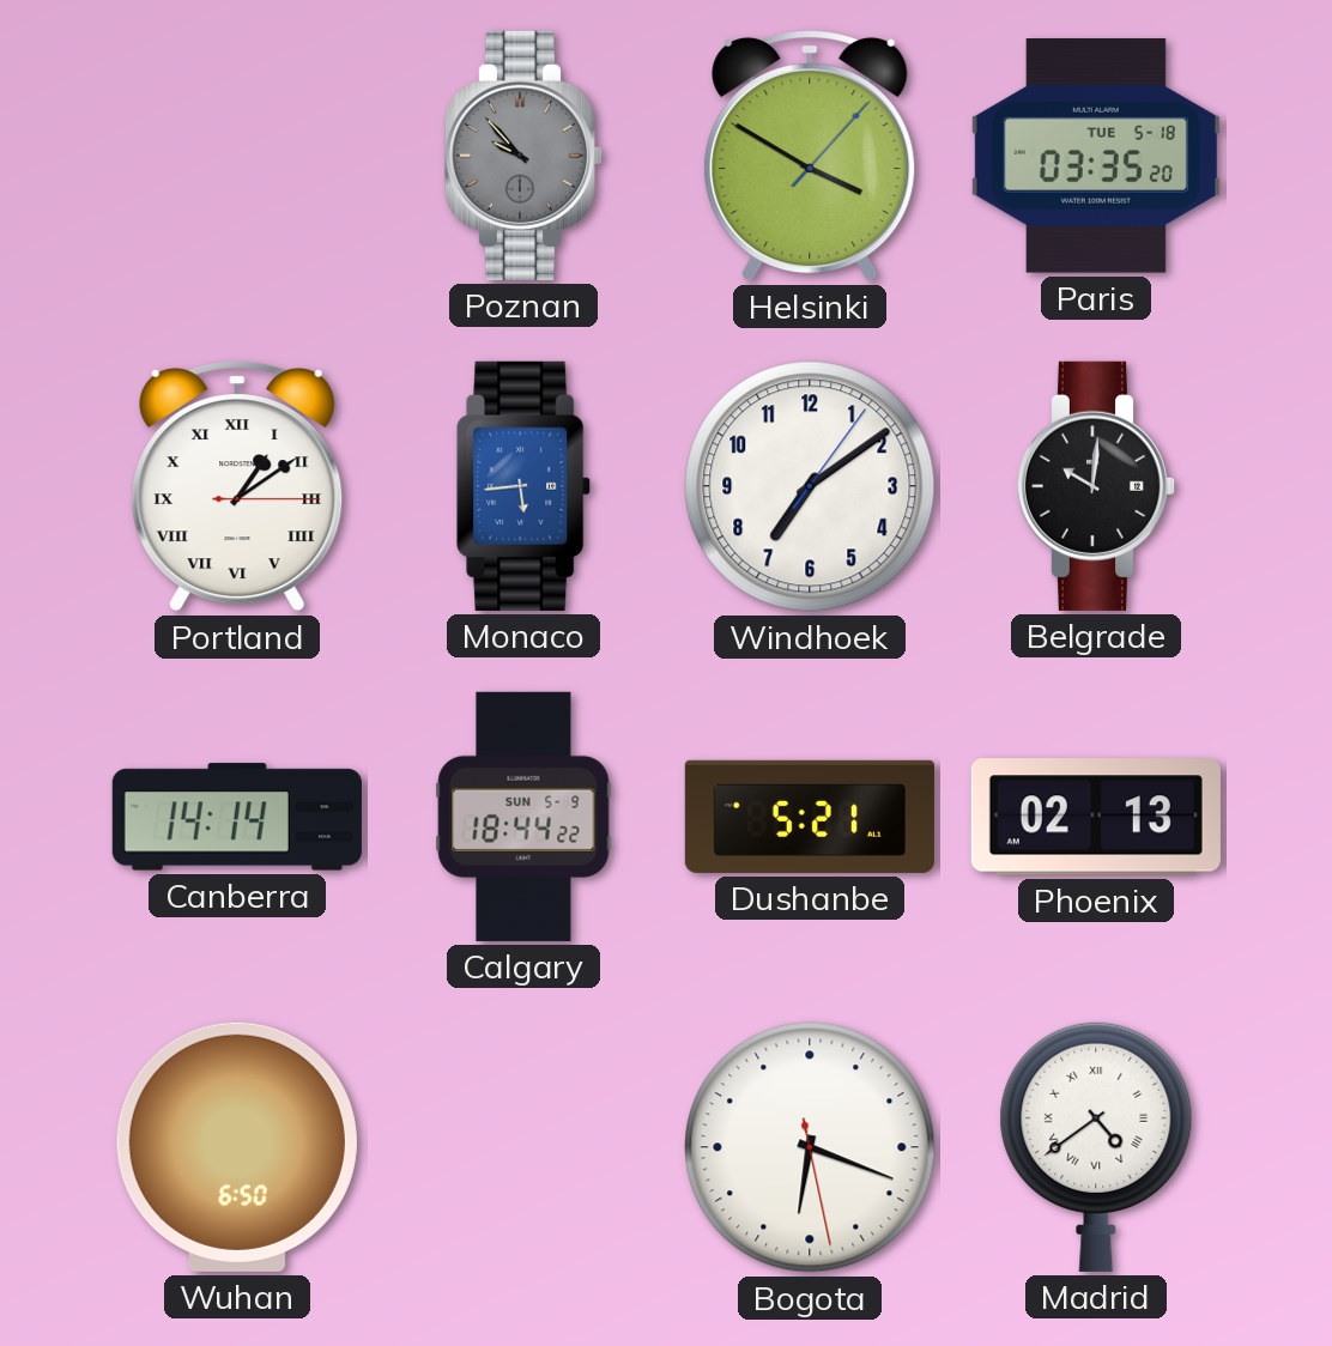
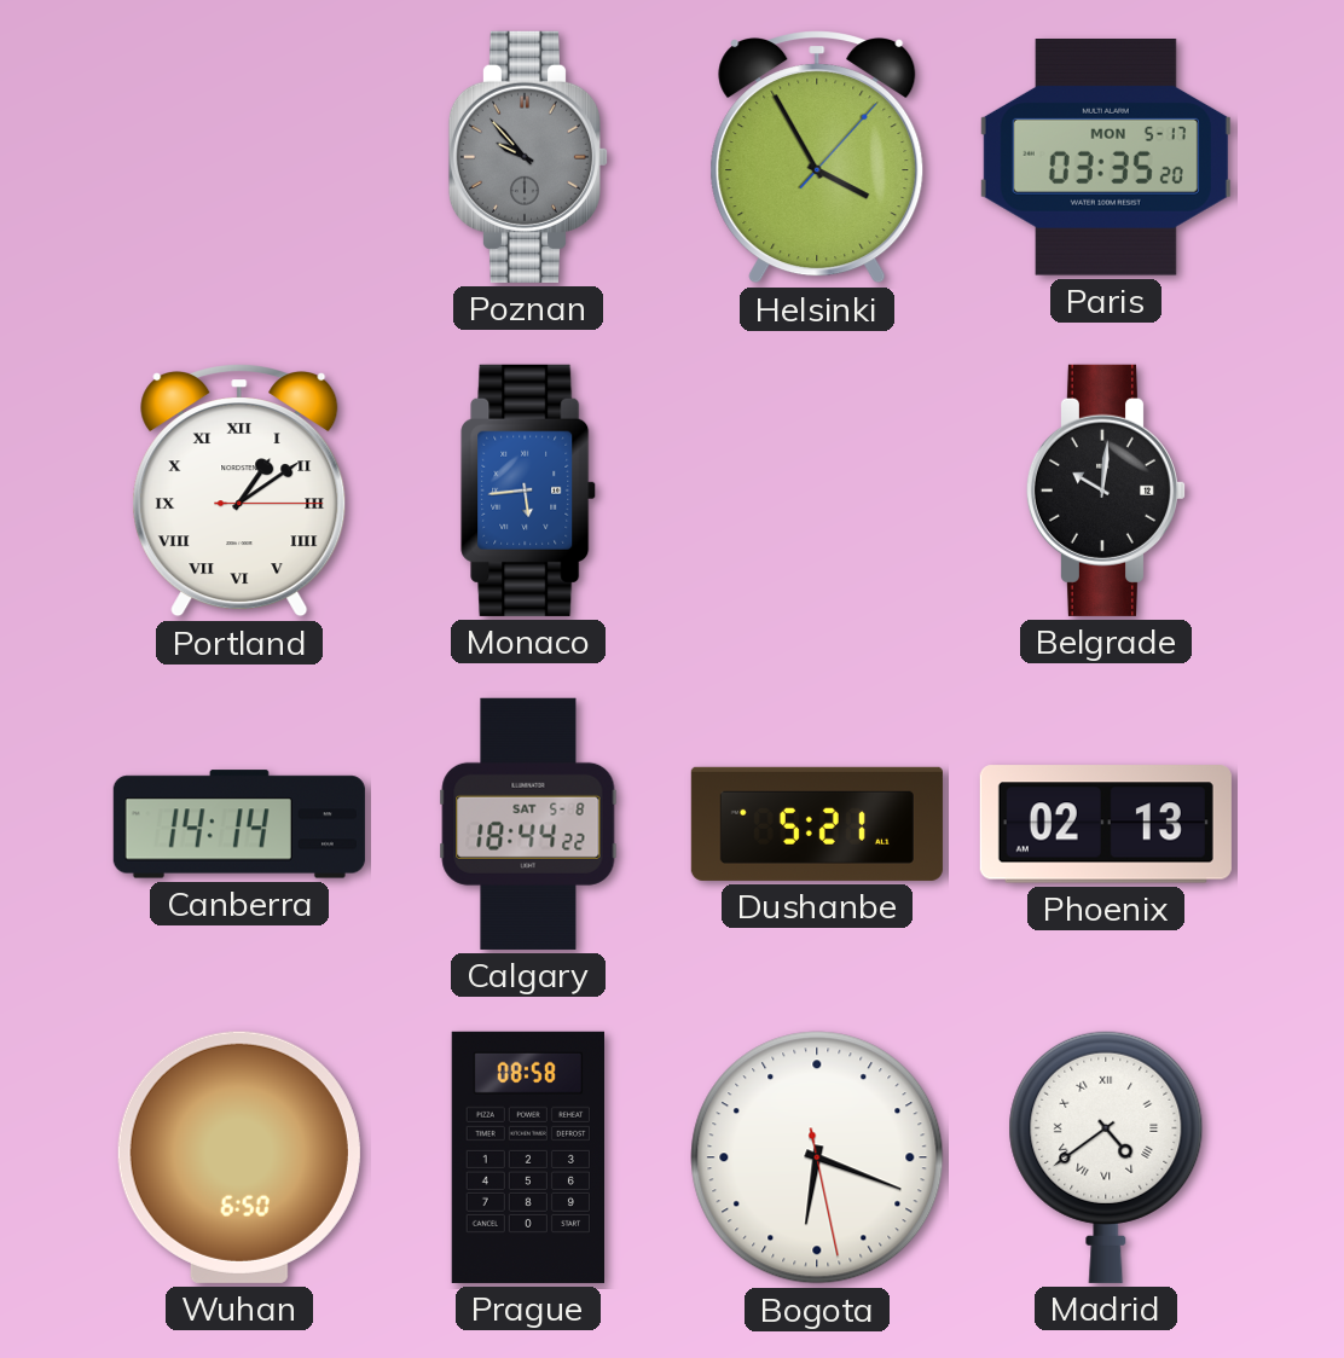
Helsinki: 3:50 -> 3:55
Paris date: TUE 5-18 -> MON 5-17
Windhoek: 7:09 -> none
Calgary date: SUN 5-9 -> SAT 5-8
Prague: none -> 08:58
